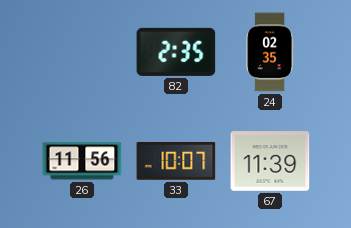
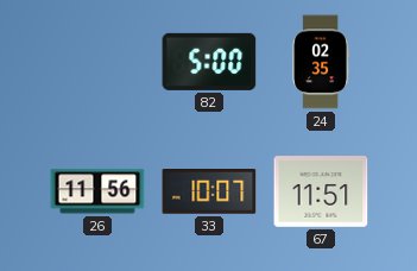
82: 2:35 -> 5:00
67: 11:39 -> 11:51
